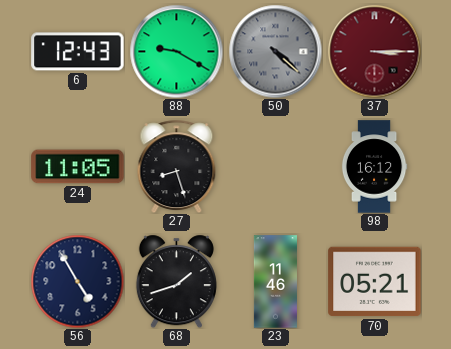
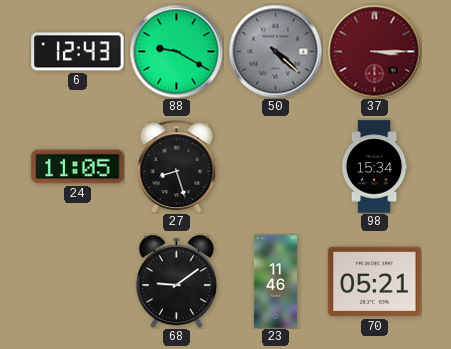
98: 16:12 -> 15:34
56: 4:55 -> none
68: 1:42 -> 9:09
